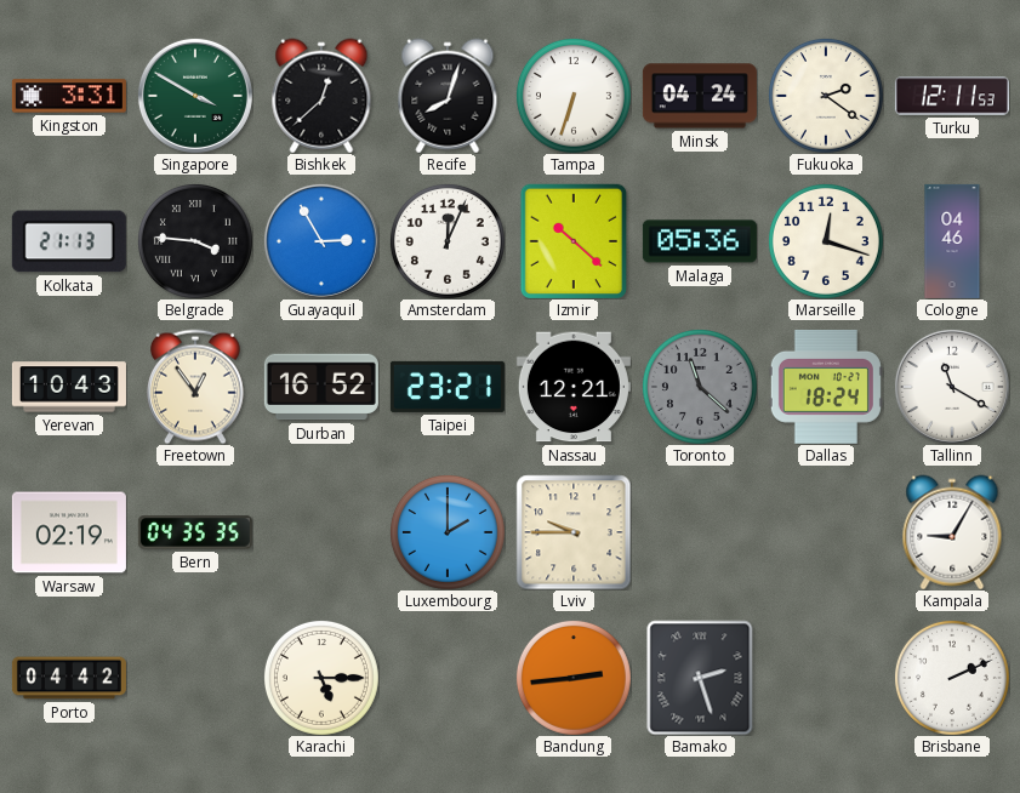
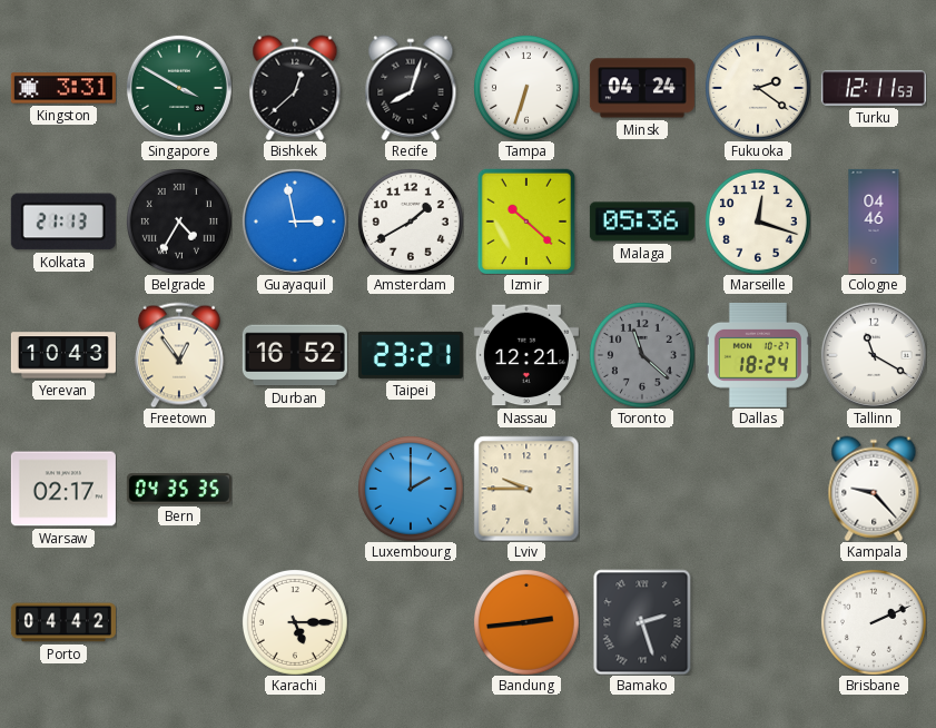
Belgrade: 3:46 -> 4:35
Guayaquil: 2:55 -> 2:58
Amsterdam: 12:04 -> 1:40
Warsaw: 02:19 -> 02:17
Kampala: 9:05 -> 9:23
